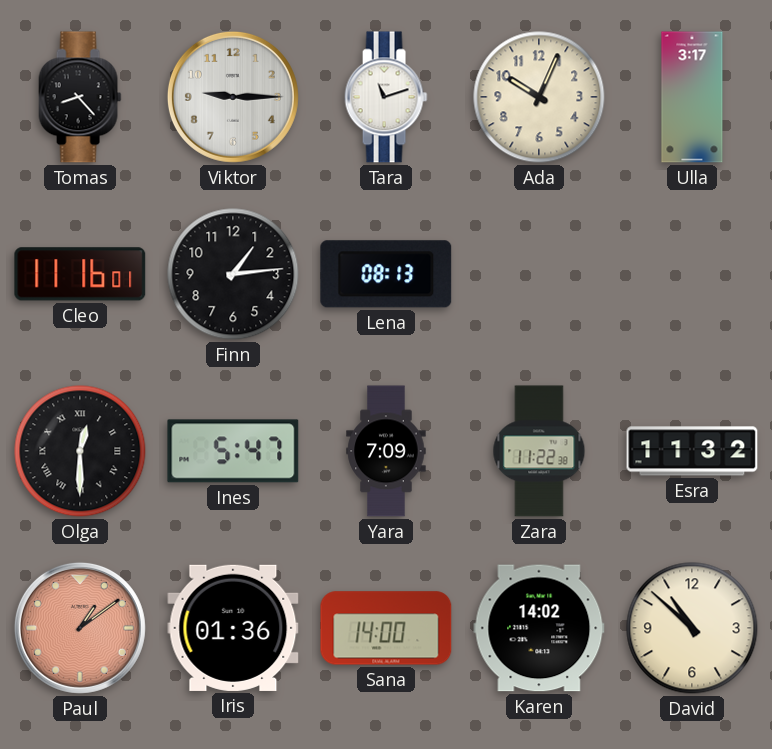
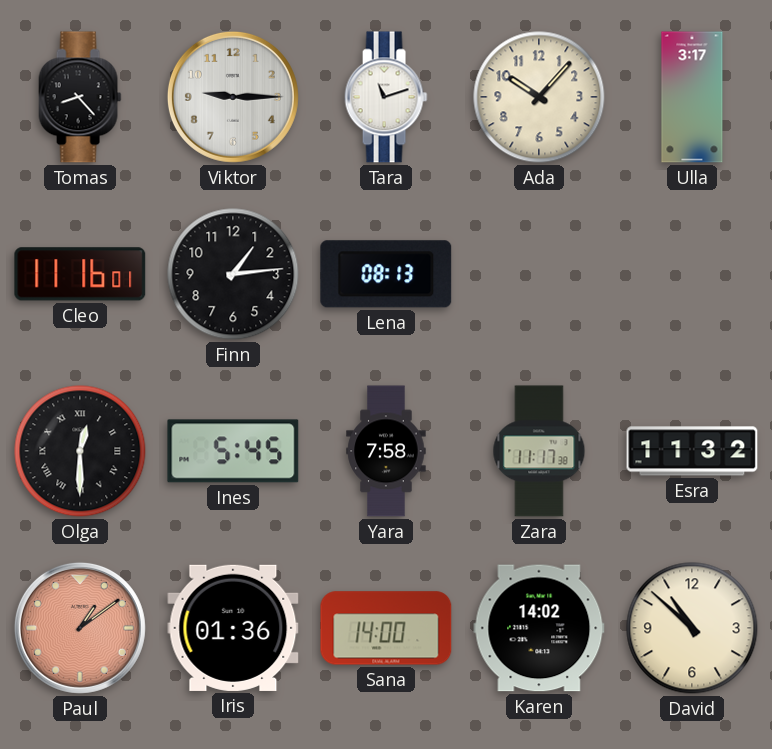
Ada: 10:04 -> 10:07
Ines: 5:47 -> 5:45
Yara: 7:09 -> 7:58
Zara: 11:22 -> 11:17
